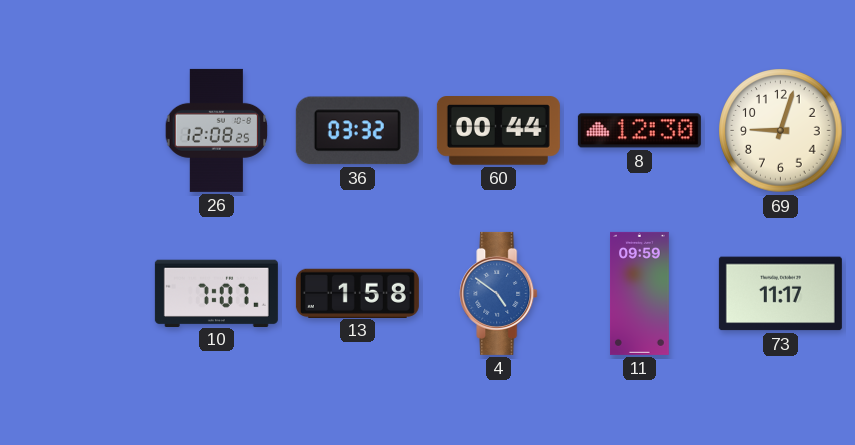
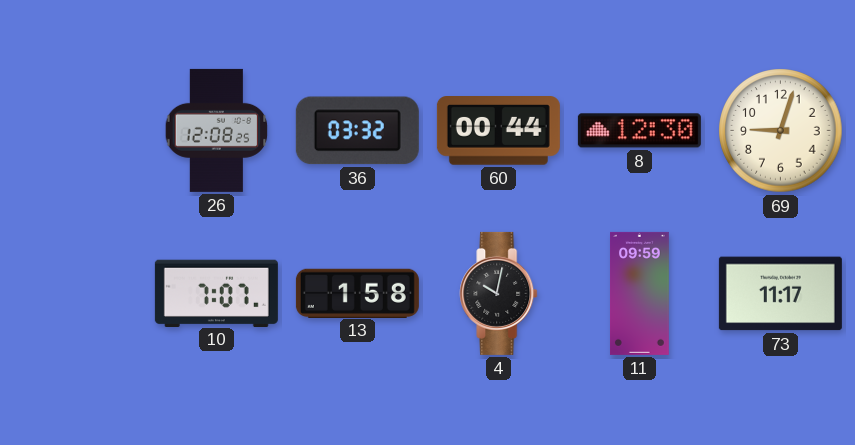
4: 4:51 -> 10:02
4 dial: blue -> black
